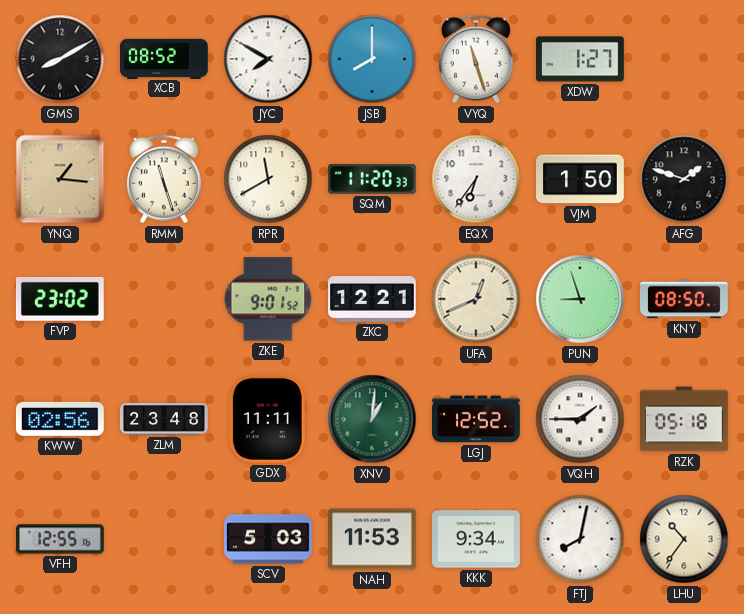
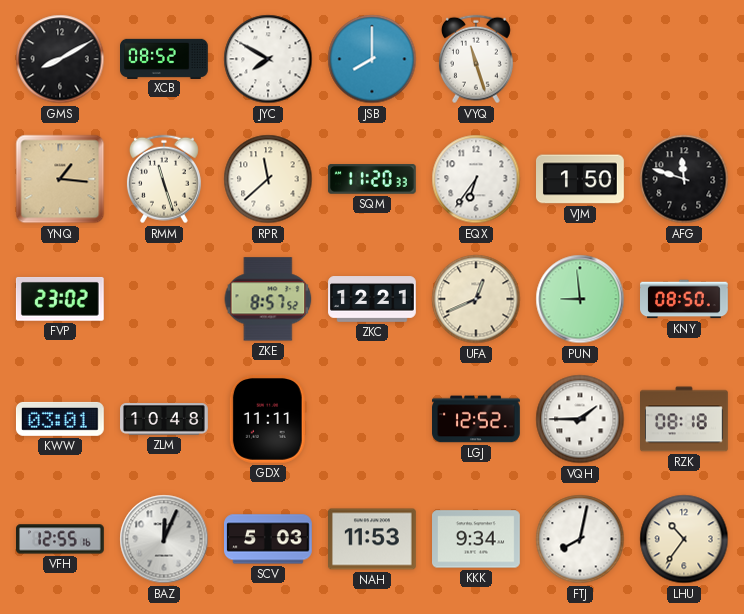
XDW: 1:27 -> none
RPR: 11:40 -> 11:38
AFG: 1:48 -> 11:48
ZKE: 9:01 -> 8:57
PUN: 8:57 -> 8:59
KWW: 02:56 -> 03:01
ZLM: 23:48 -> 10:48
XNV: 1:01 -> none
RZK: 05:18 -> 08:18
BAZ: none -> 12:04
